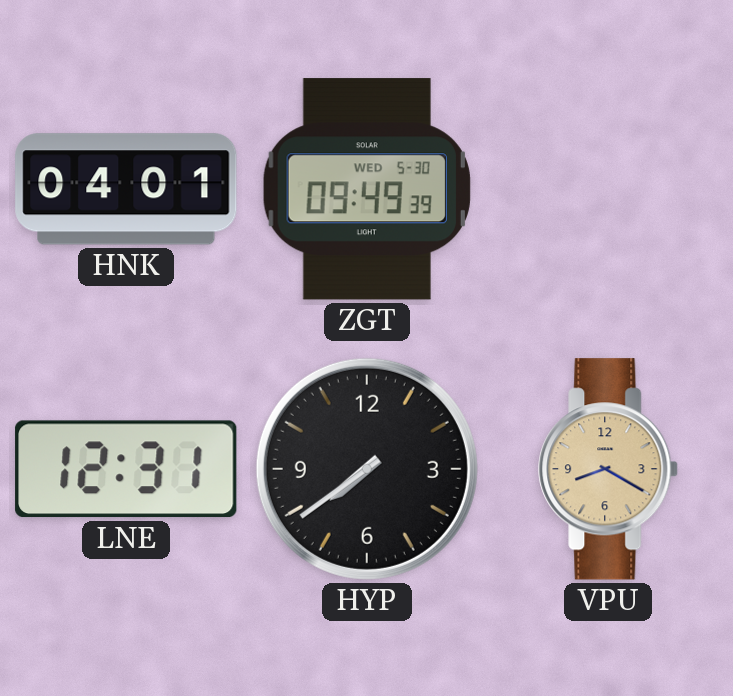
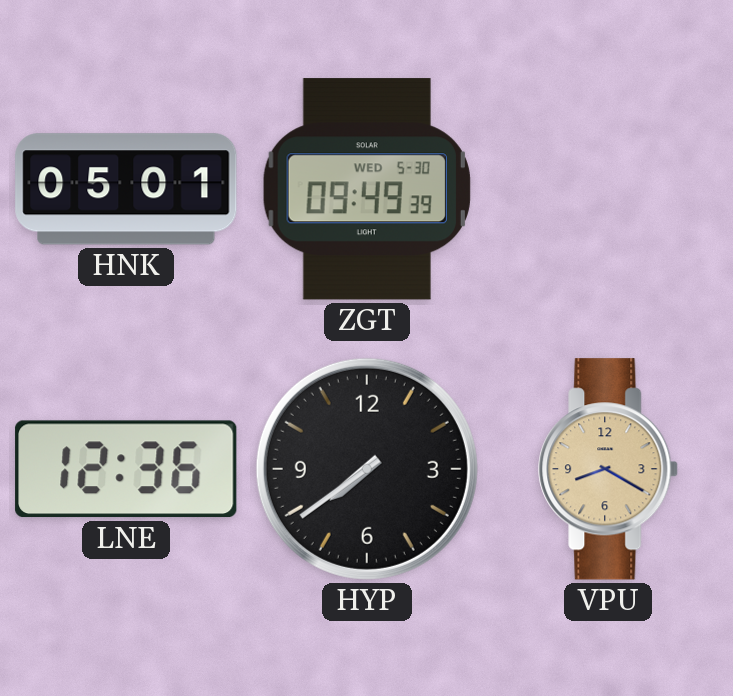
HNK: 04:01 -> 05:01
LNE: 12:31 -> 12:36
